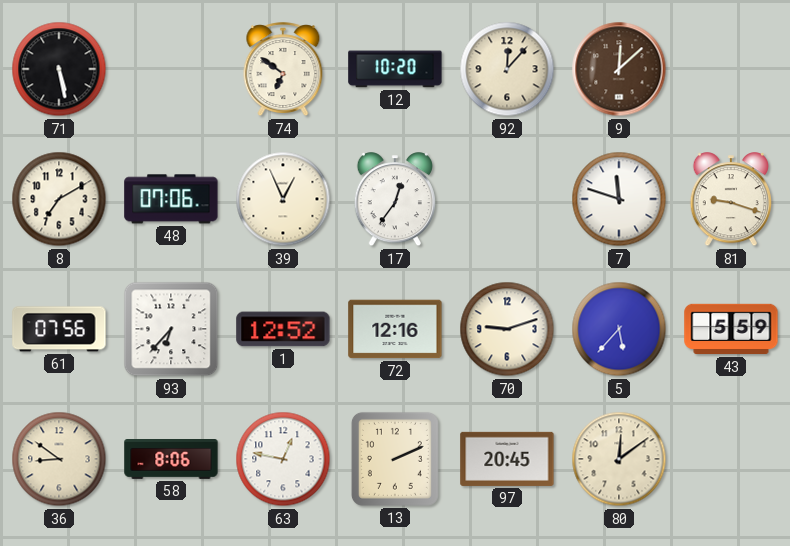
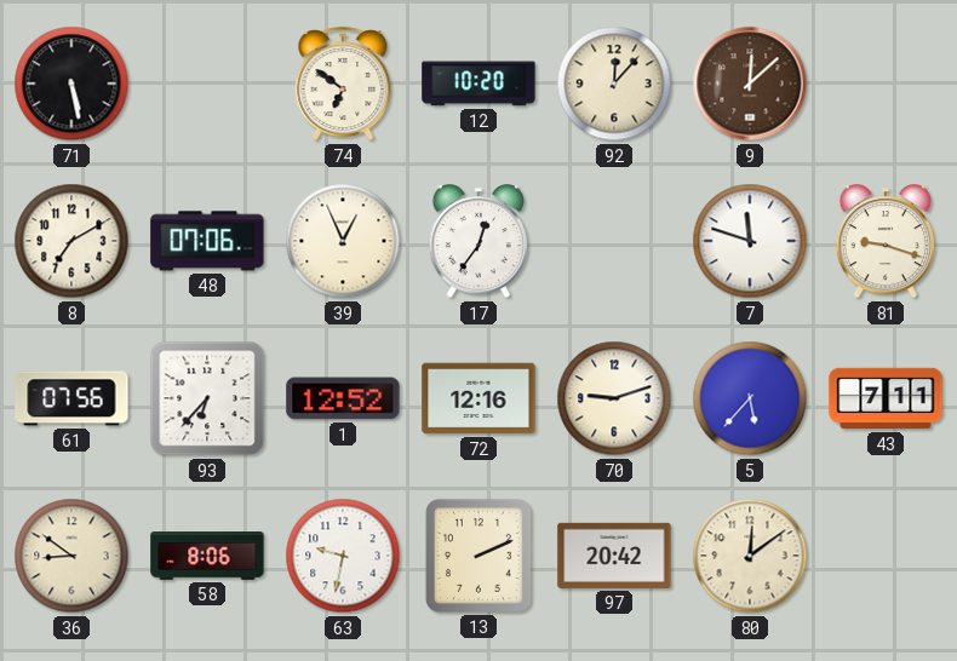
43: 5:59 -> 7:11
63: 12:47 -> 9:32
97: 20:45 -> 20:42
